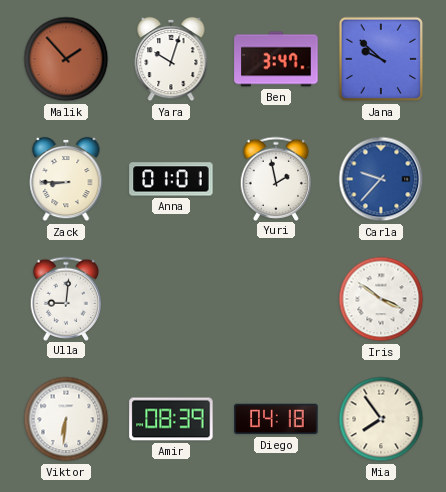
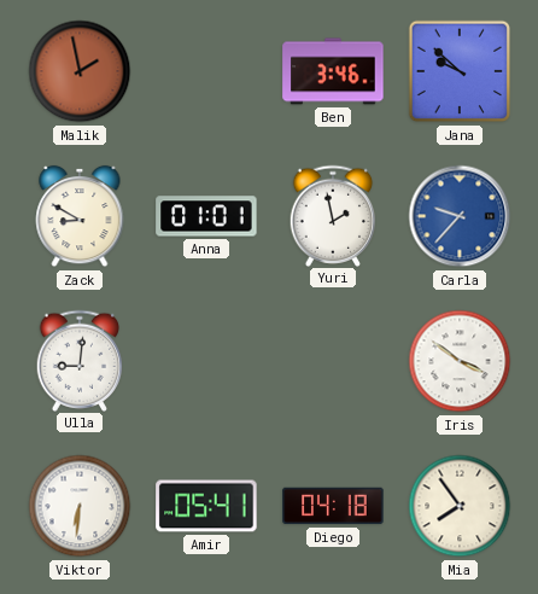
Malik: 1:53 -> 1:58
Yara: 10:03 -> none
Ben: 3:47 -> 3:46
Zack: 8:45 -> 8:50
Amir: 08:39 -> 05:41
